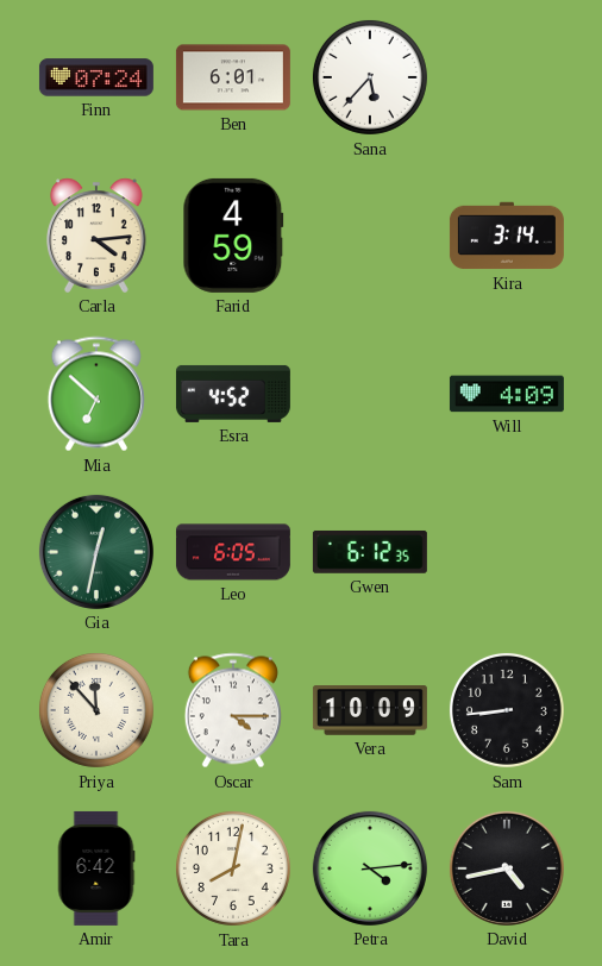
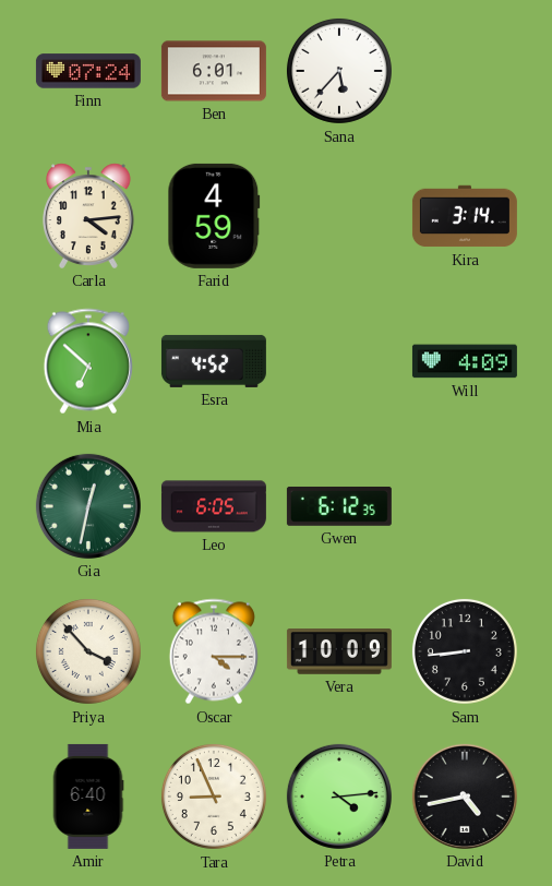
Priya: 11:53 -> 3:53
Amir: 6:42 -> 6:40
Tara: 8:02 -> 8:56
